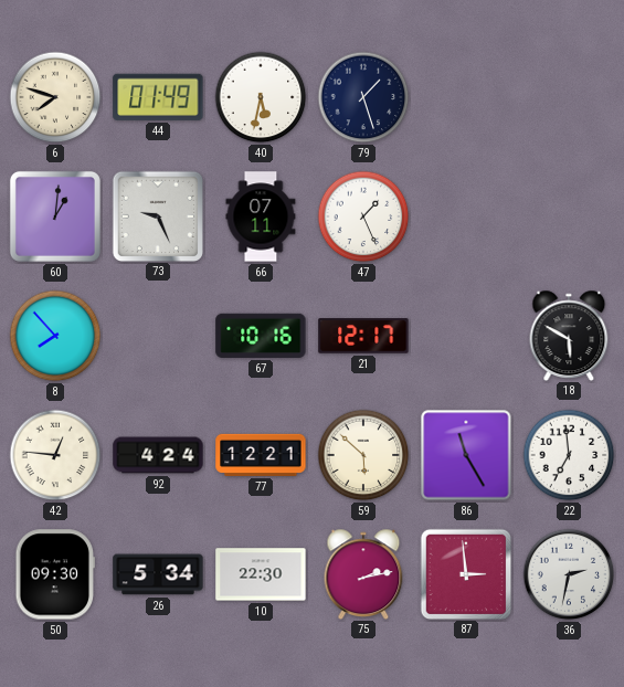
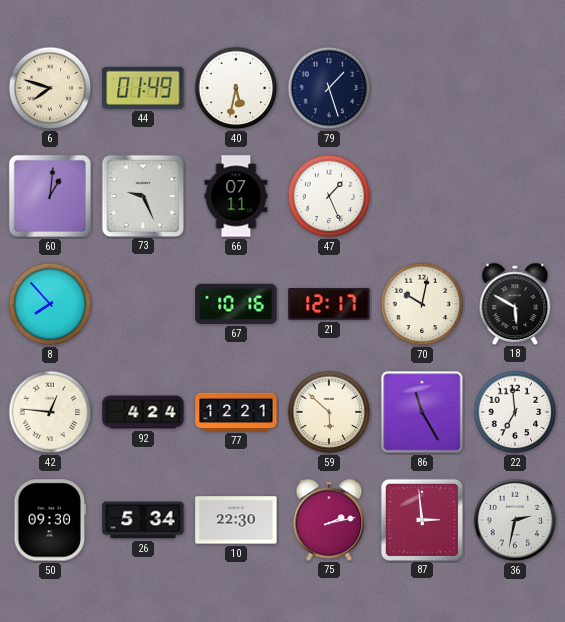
70: none -> 10:02
